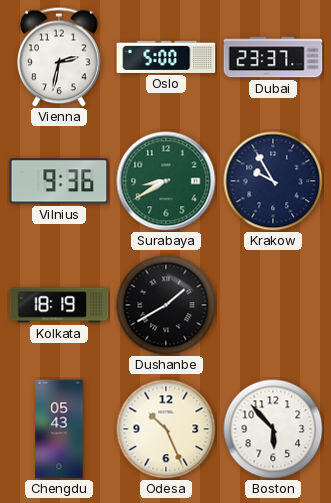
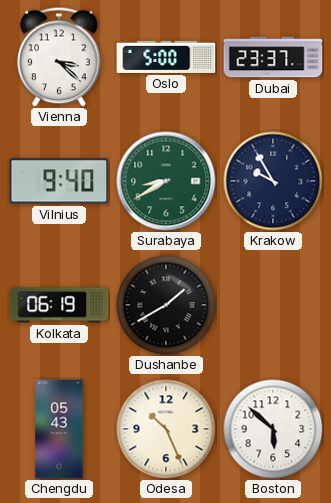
Vienna: 2:32 -> 3:22
Vilnius: 9:36 -> 9:40
Kolkata: 18:19 -> 06:19
Boston: 5:53 -> 5:52
